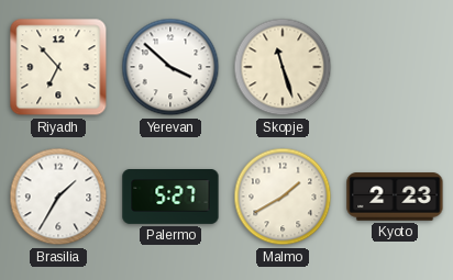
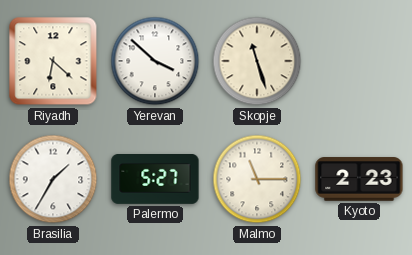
Riyadh: 6:53 -> 6:22
Malmo: 1:40 -> 11:15
